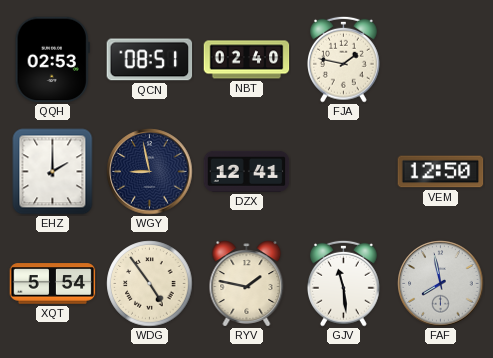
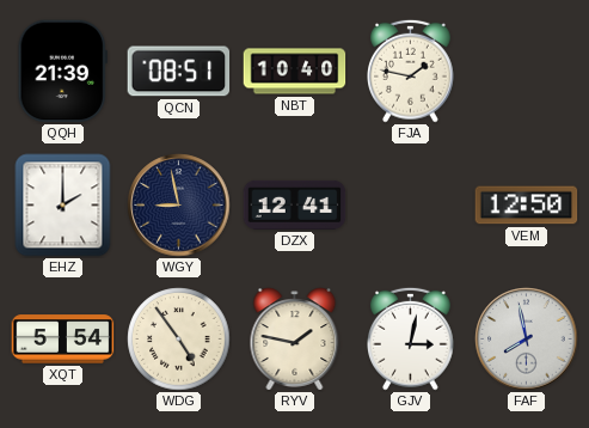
QQH: 02:53 -> 21:39
NBT: 02:40 -> 10:40
GJV: 11:29 -> 3:02
